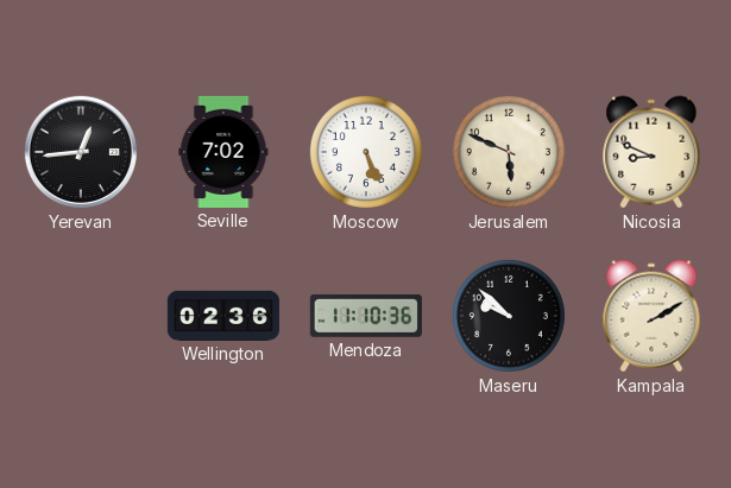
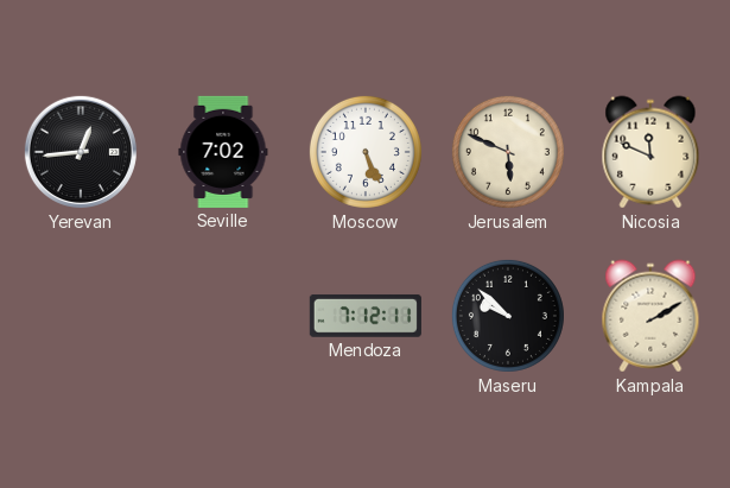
Nicosia: 8:49 -> 11:49
Wellington: 02:36 -> none
Mendoza: 11:10 -> 7:12
